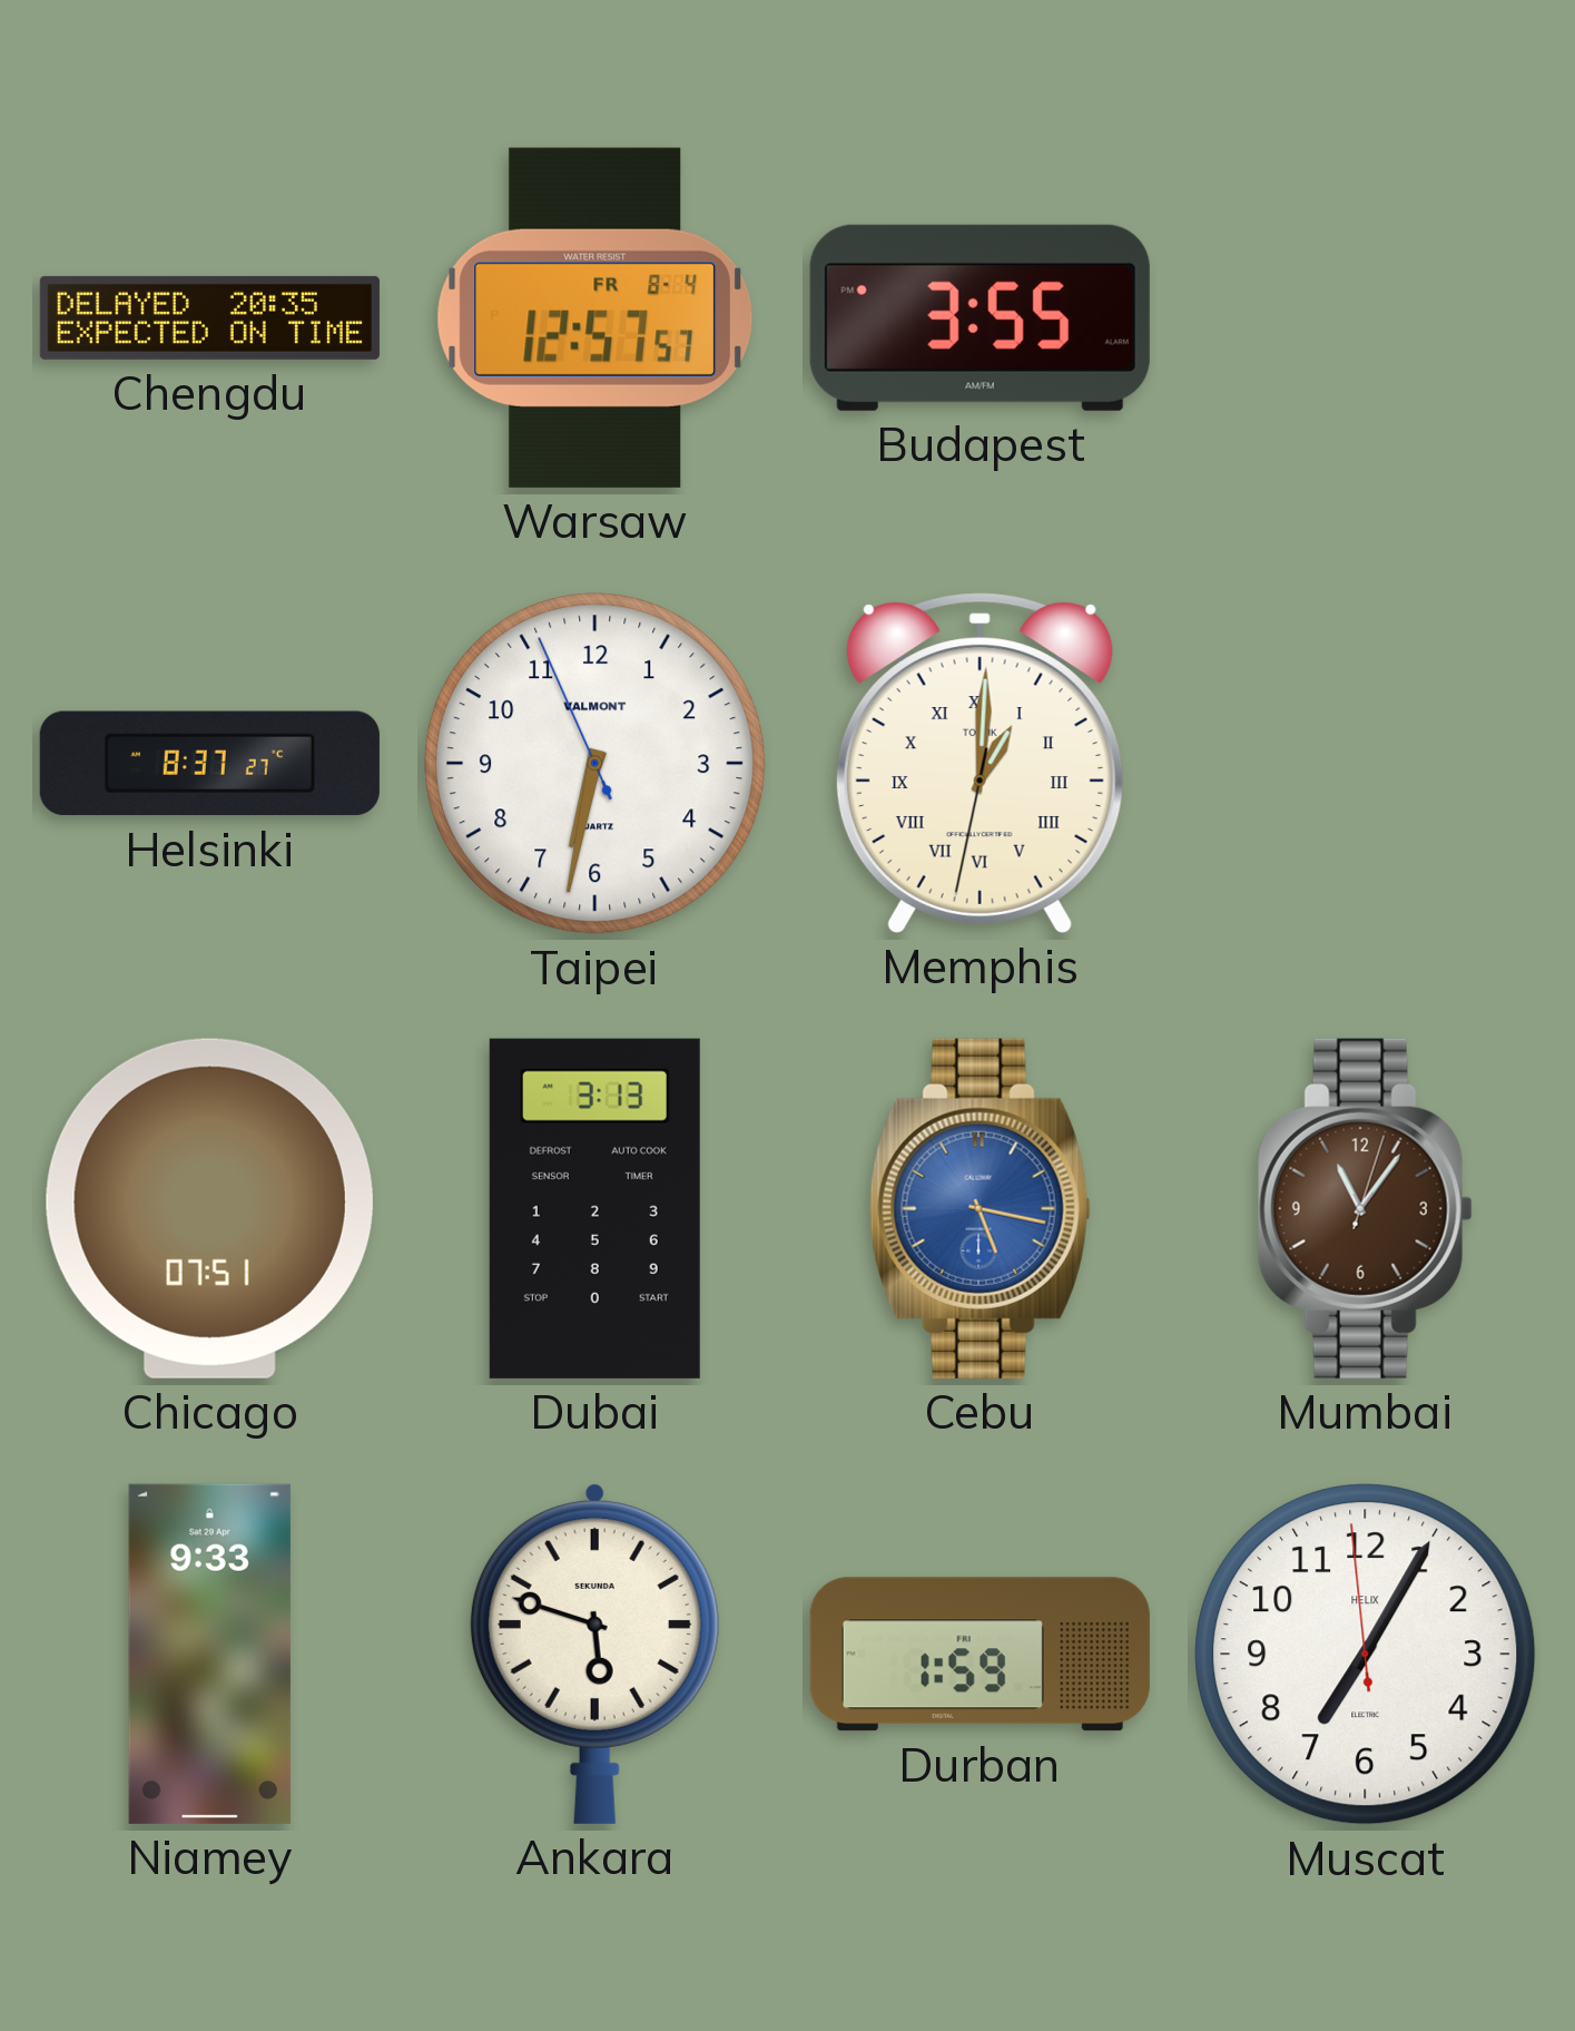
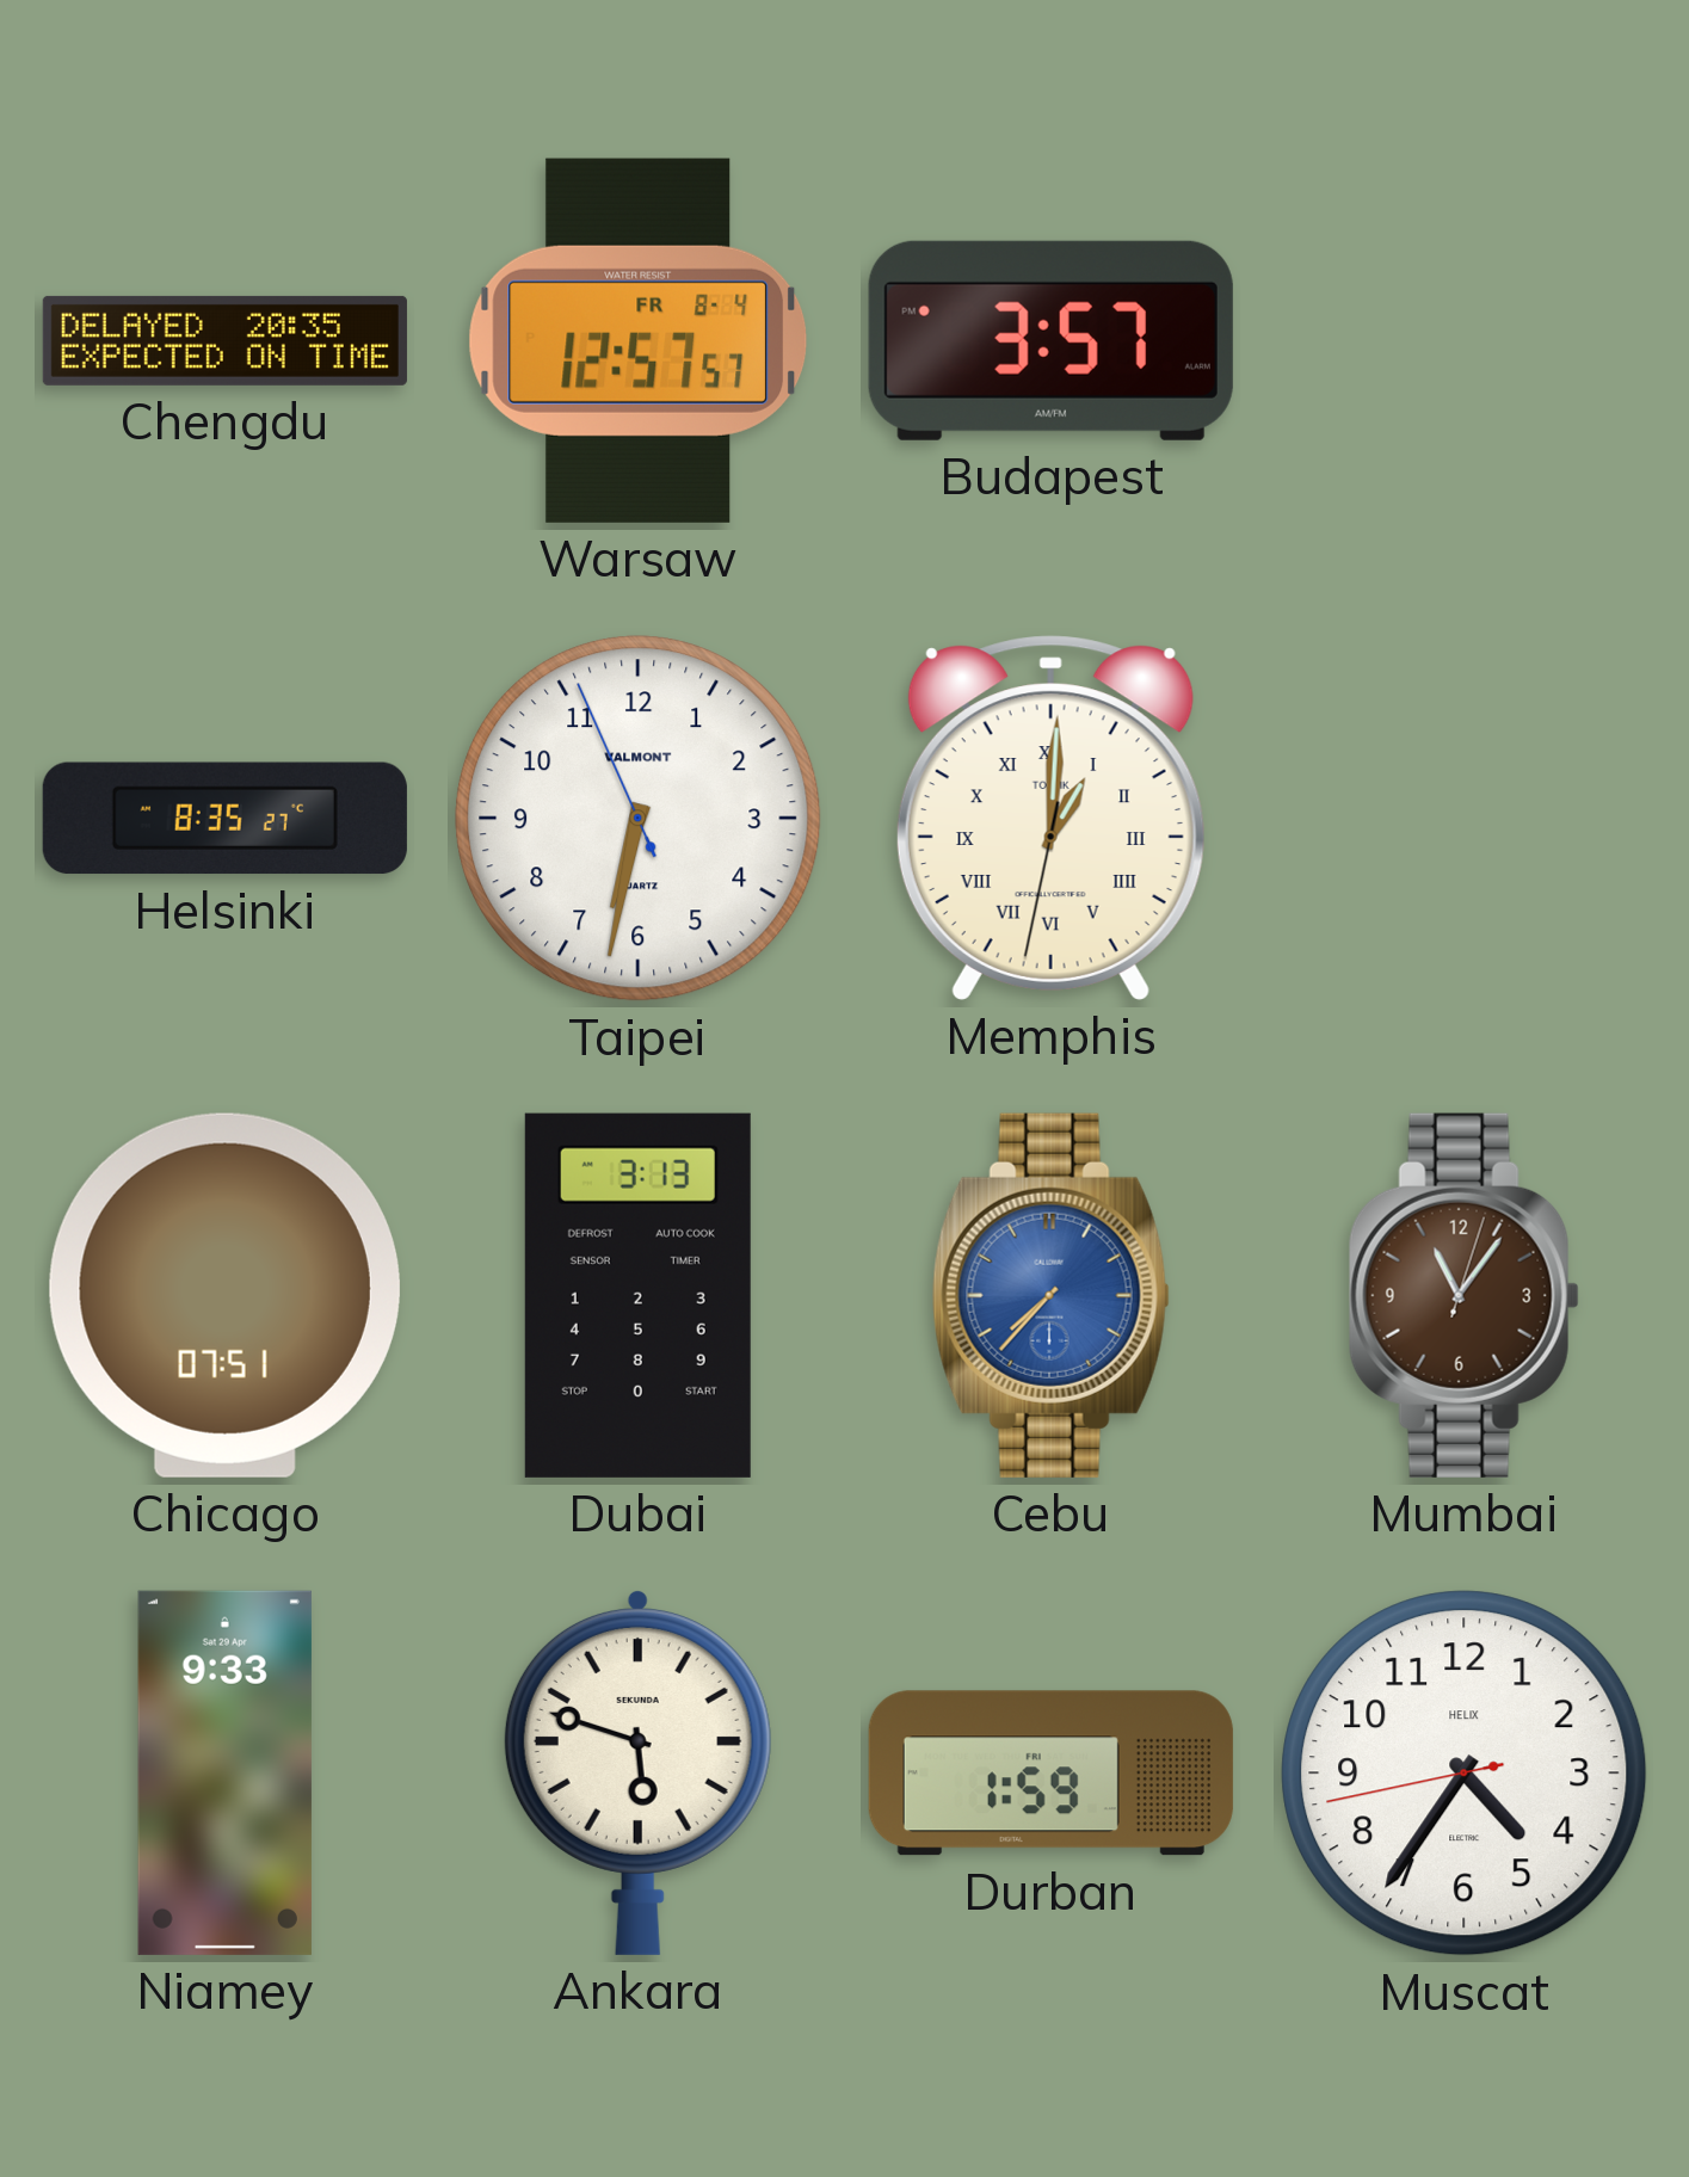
Budapest: 3:55 -> 3:57
Helsinki: 8:37 -> 8:35
Cebu: 5:17 -> 7:37
Muscat: 7:04 -> 4:35
